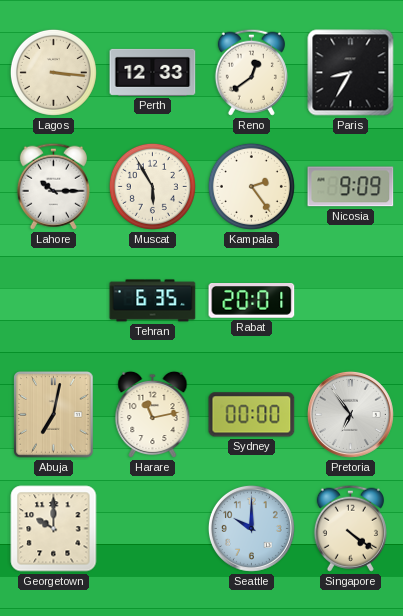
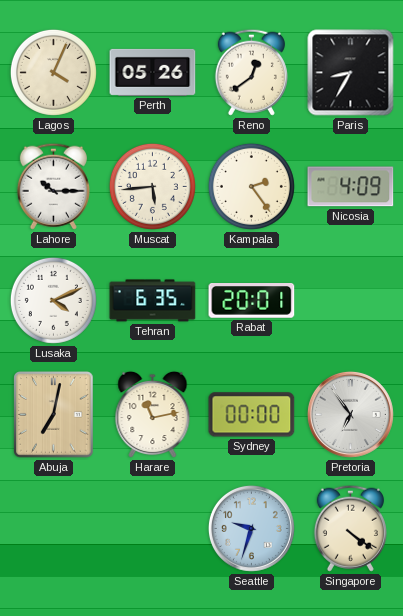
Lagos: 3:16 -> 4:04
Perth: 12:33 -> 05:26
Muscat: 5:55 -> 5:44
Nicosia: 9:09 -> 4:09
Lusaka: none -> 4:11
Georgetown: 10:00 -> none
Seattle: 10:00 -> 9:33
